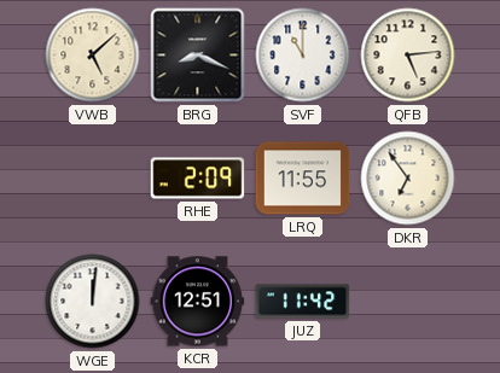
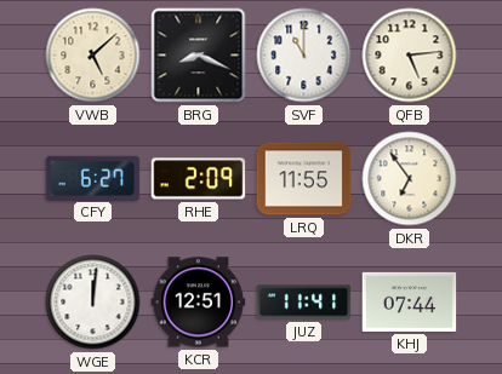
CFY: none -> 6:27
JUZ: 11:42 -> 11:41
KHJ: none -> 07:44
